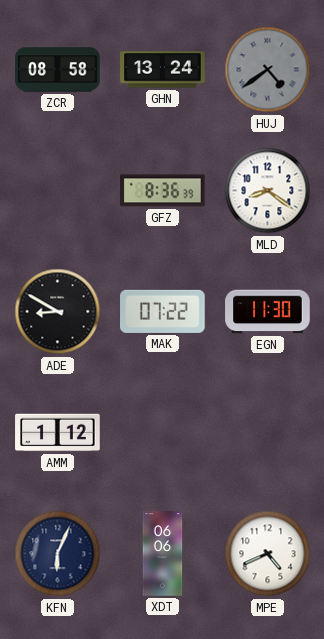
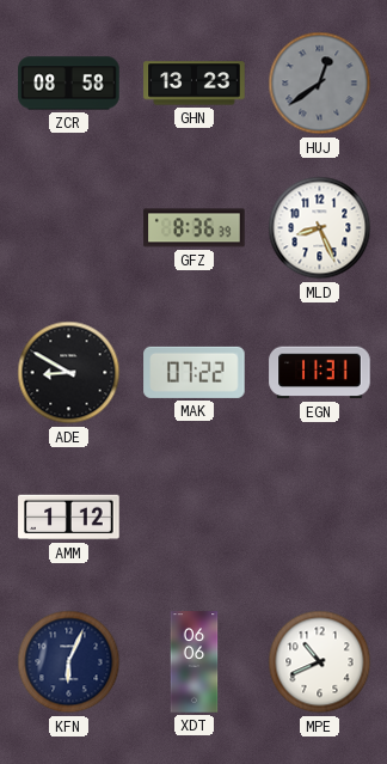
GHN: 13:24 -> 13:23
HUJ: 4:39 -> 12:39
MLD: 8:21 -> 8:26
EGN: 11:30 -> 11:31
MPE: 4:41 -> 10:41
